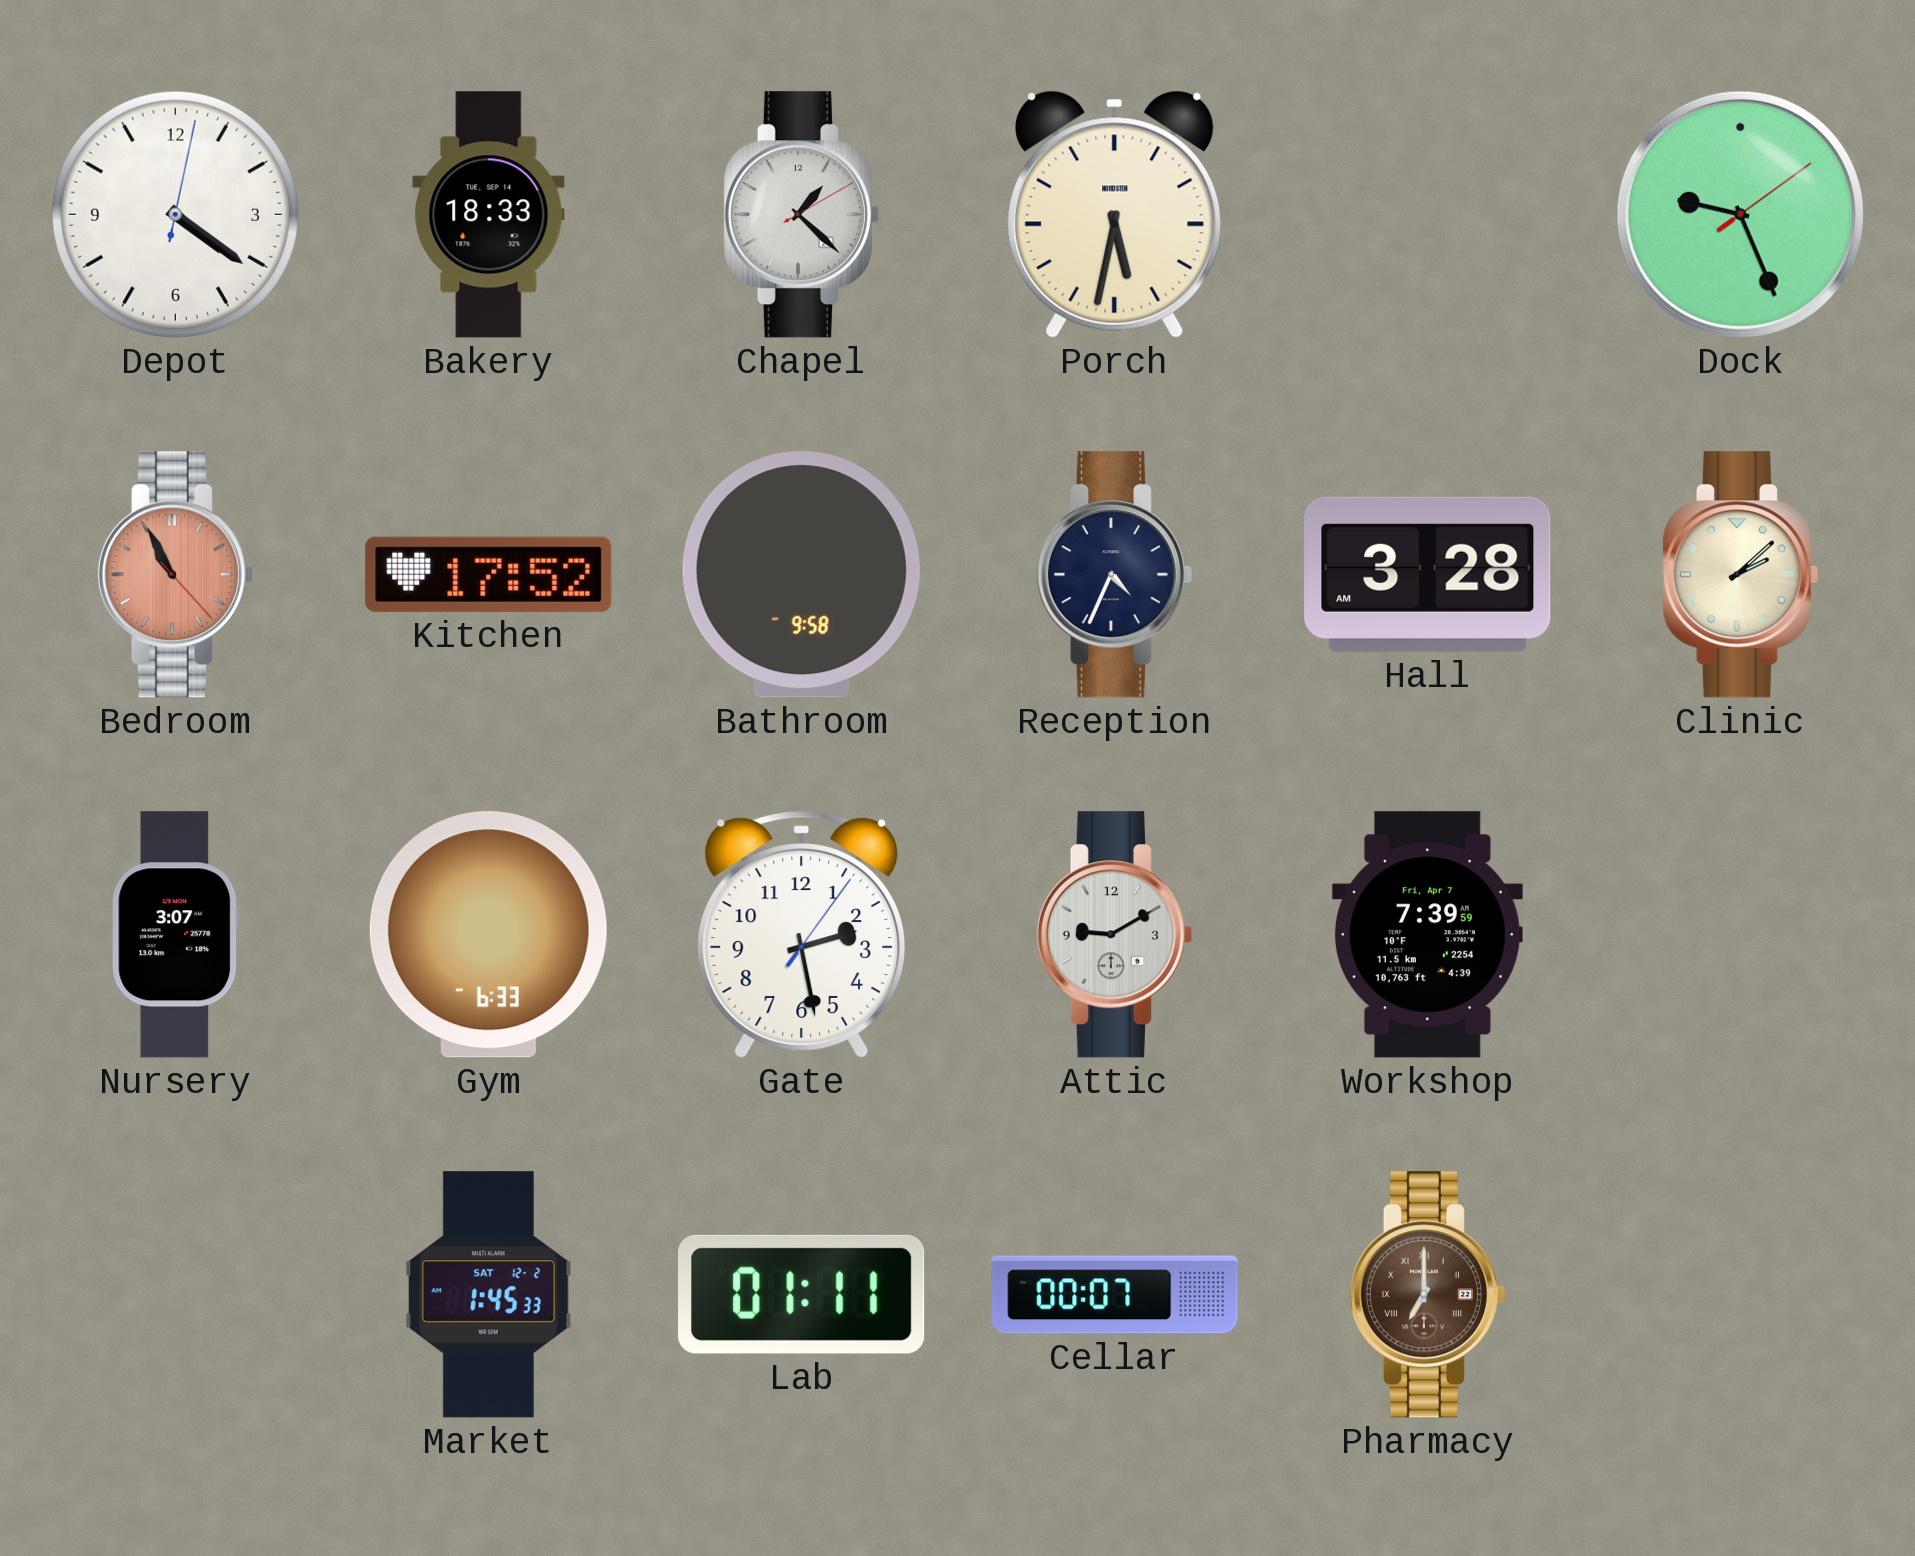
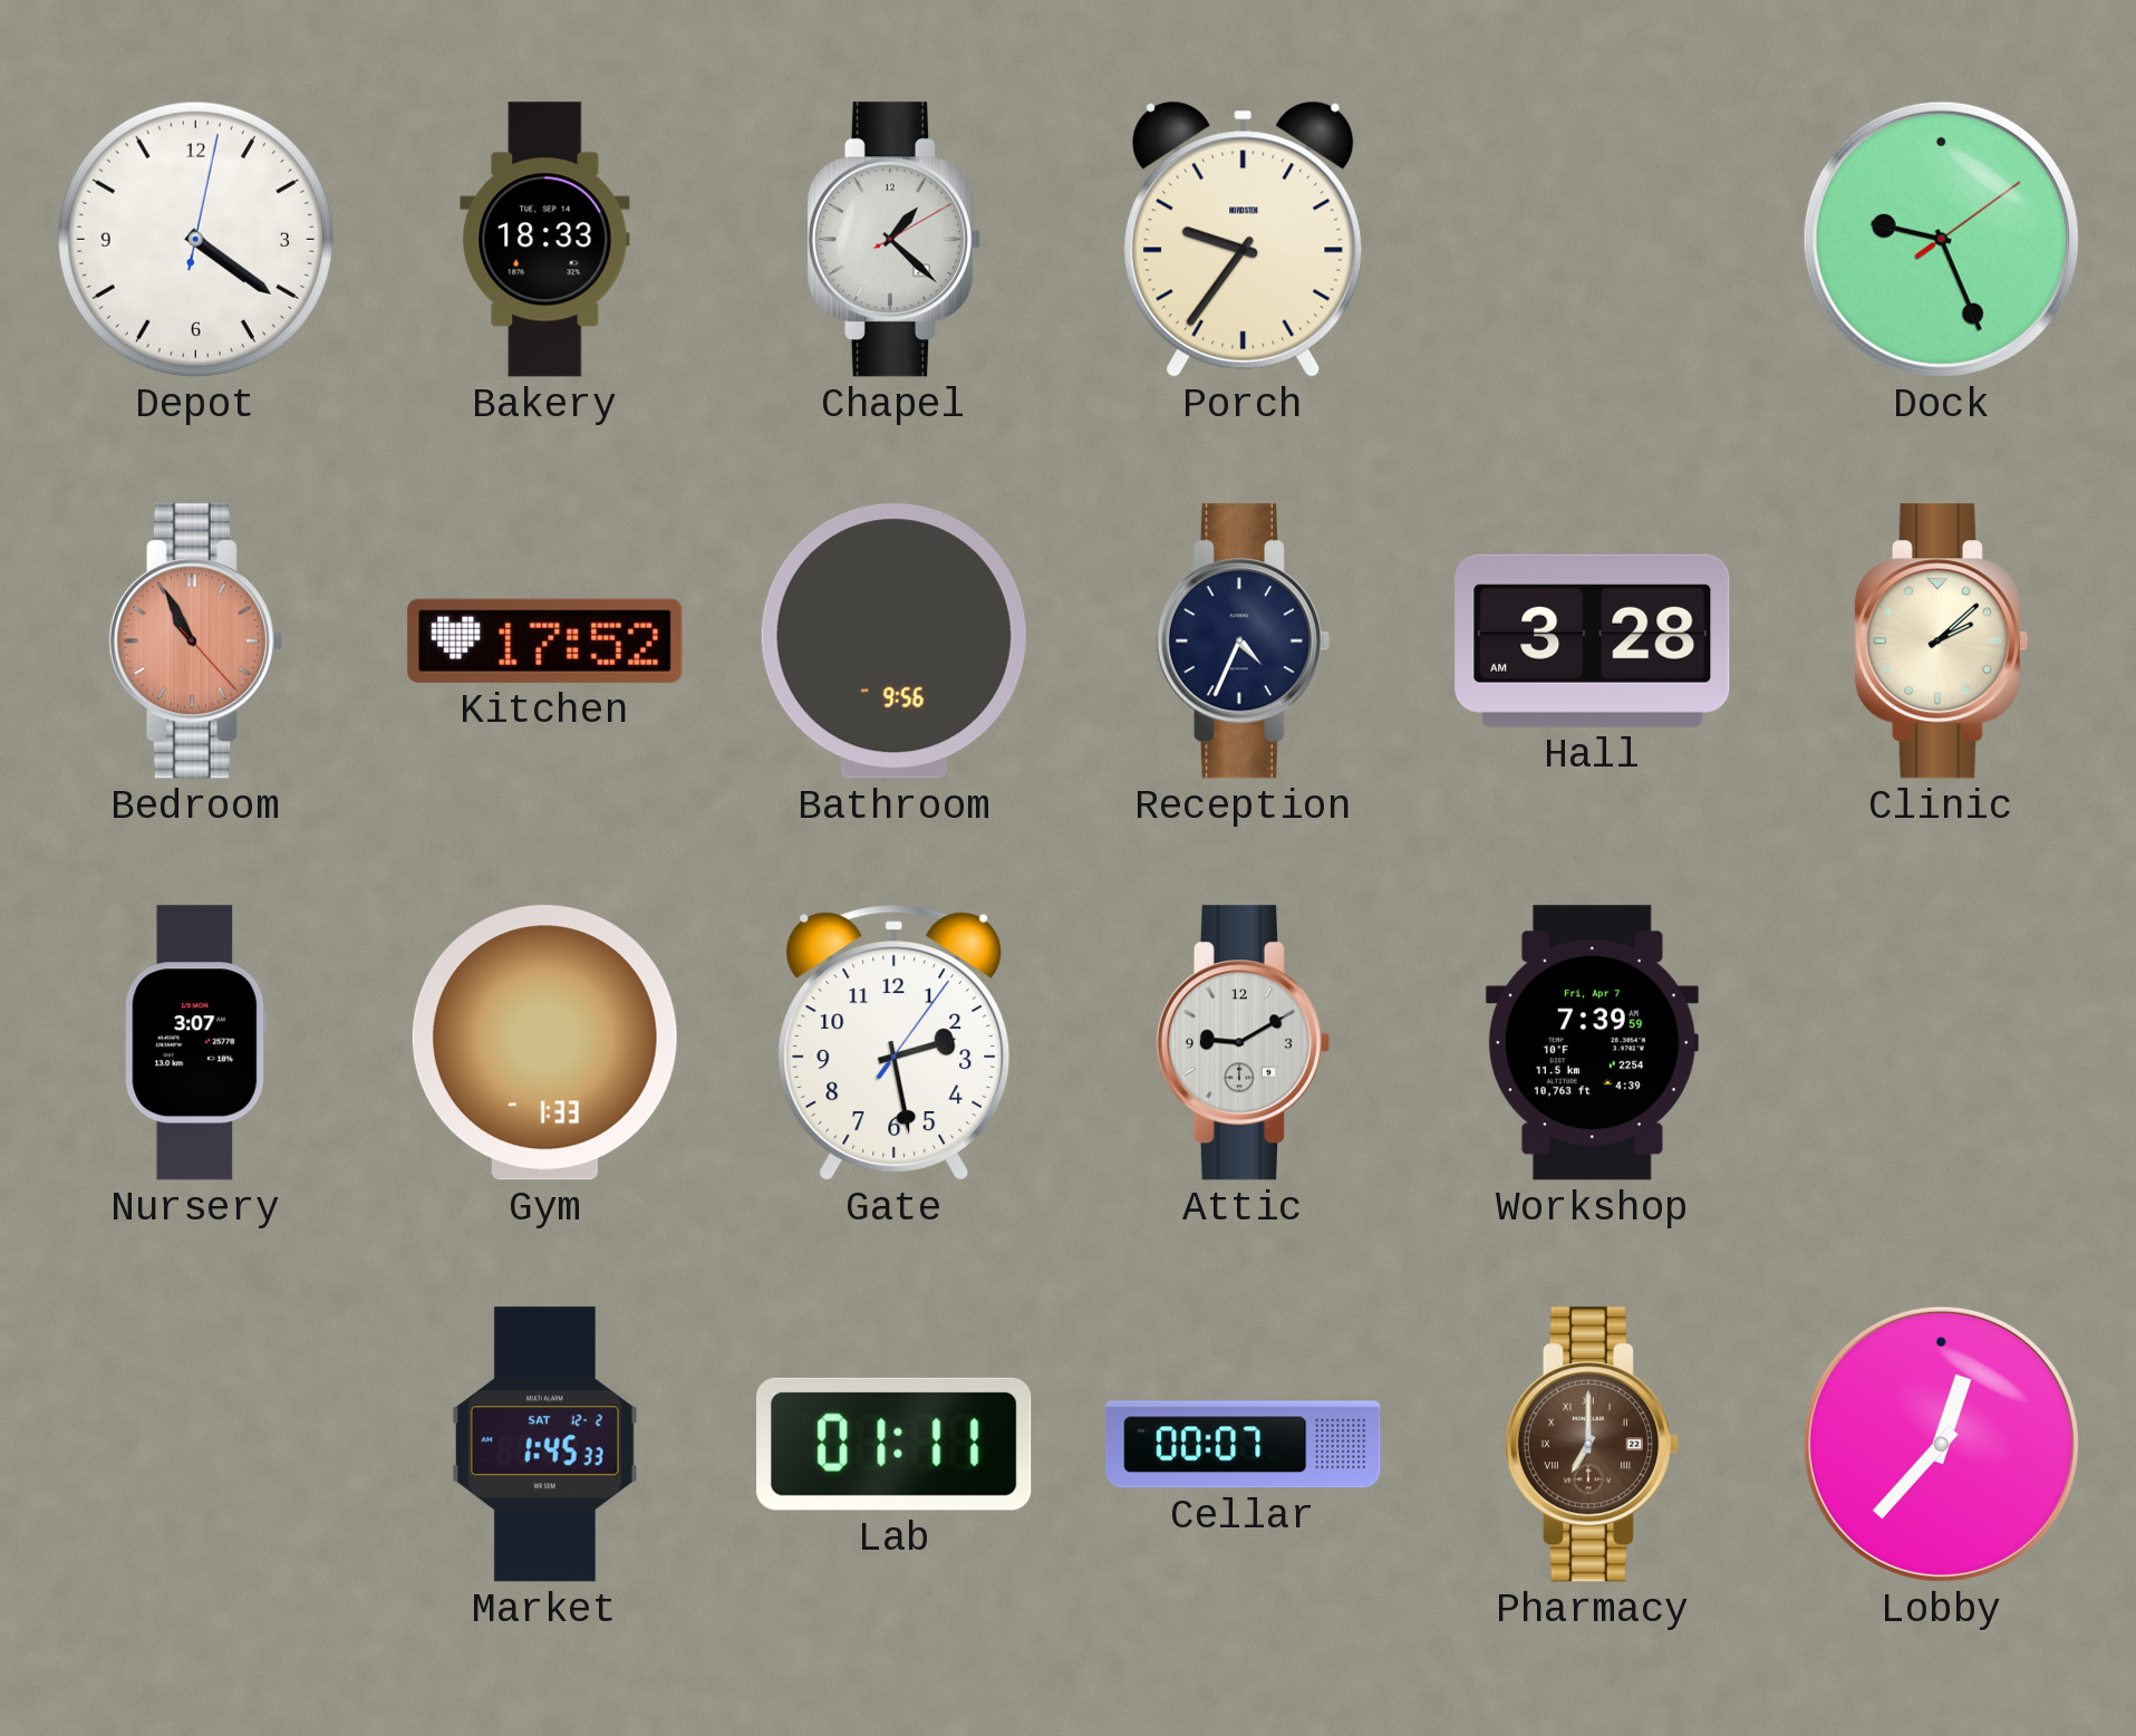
Porch: 5:32 -> 9:36
Bathroom: 9:58 -> 9:56
Gym: 6:33 -> 1:33
Lobby: none -> 12:37
